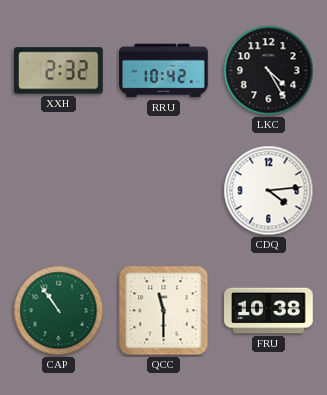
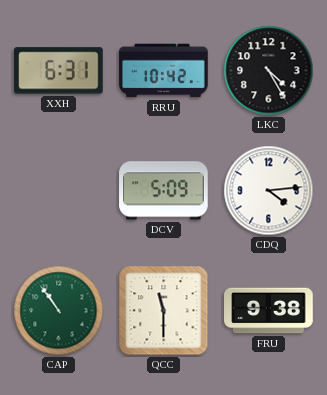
XXH: 2:32 -> 6:31
DCV: none -> 5:09
FRU: 10:38 -> 9:38
